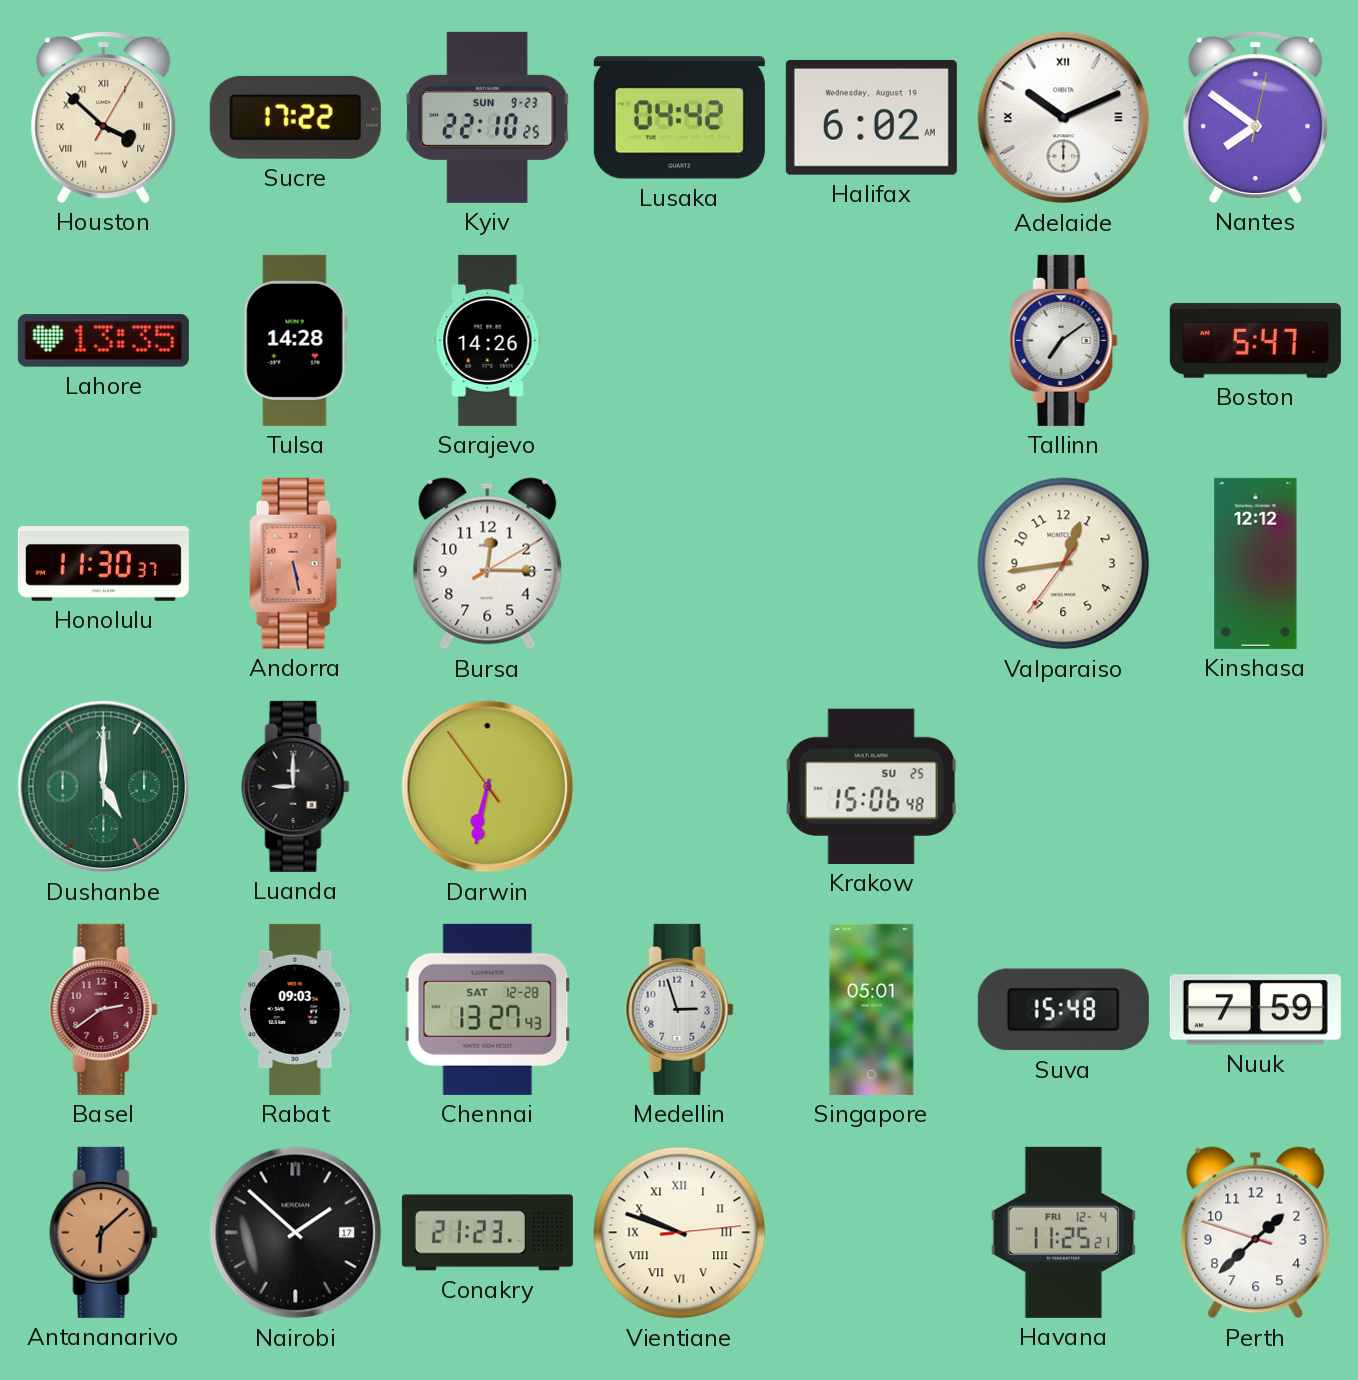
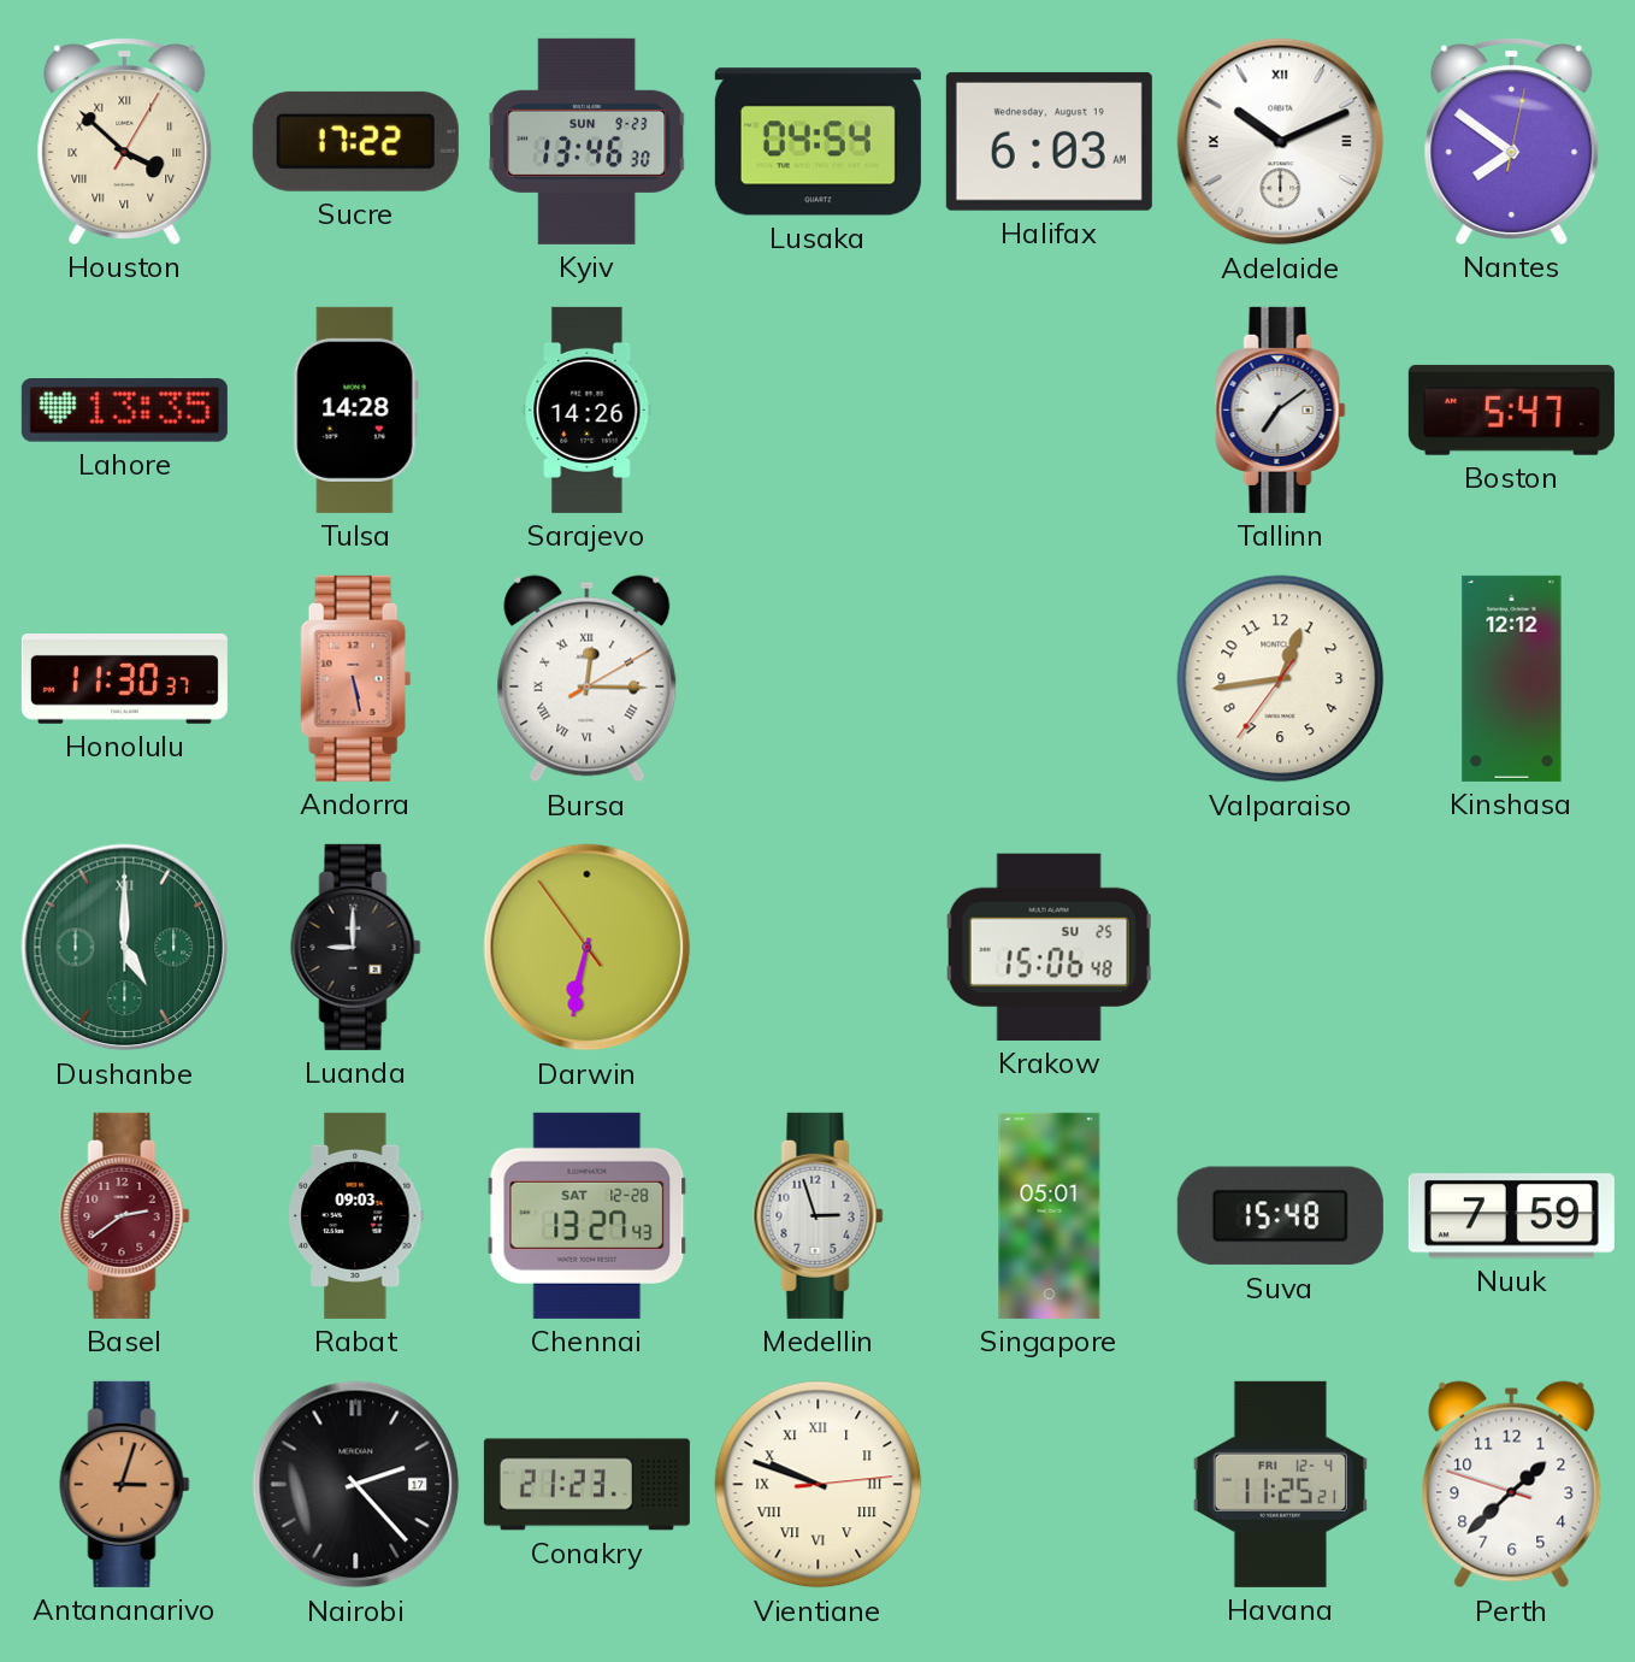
Kyiv: 22:10 -> 13:46
Lusaka: 04:42 -> 04:54
Halifax: 6:02 -> 6:03
Bursa numerals: Arabic -> Roman
Antananarivo: 6:08 -> 3:03
Nairobi: 1:52 -> 2:23
